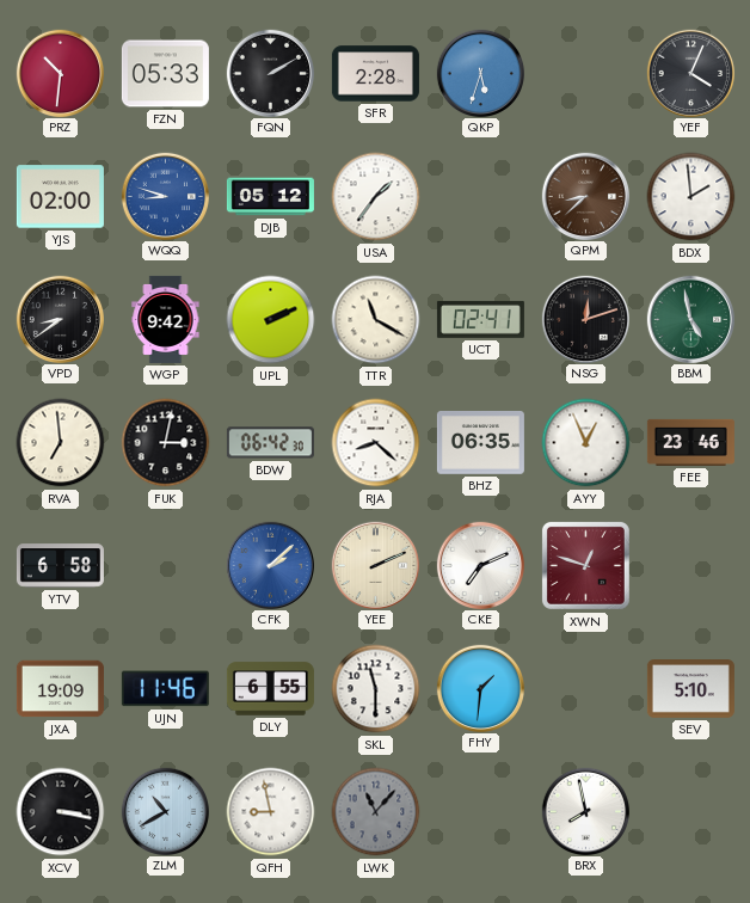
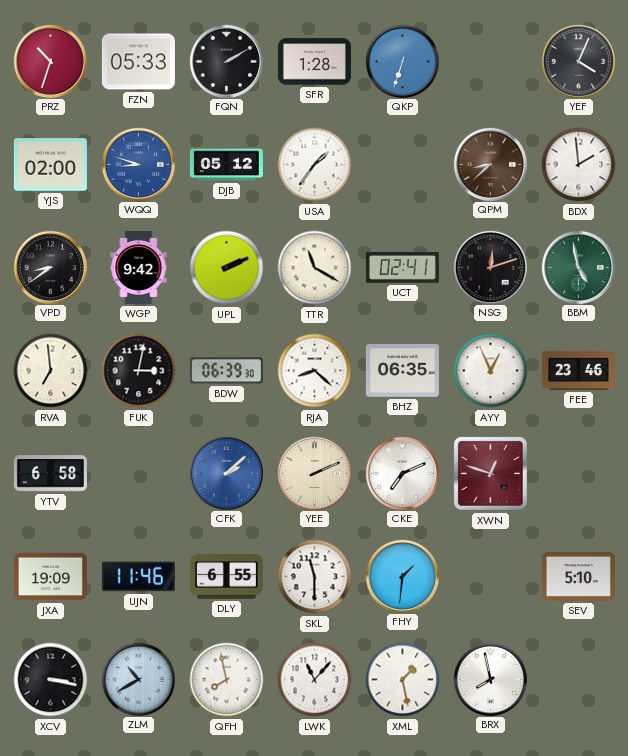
PRZ: 10:31 -> 10:33
SFR: 2:28 -> 1:28
QKP: 5:33 -> 6:33
BDW: 06:42 -> 06:39
QFH: 8:58 -> 7:58
LWK dial: grey -> white
XML: none -> 1:28
